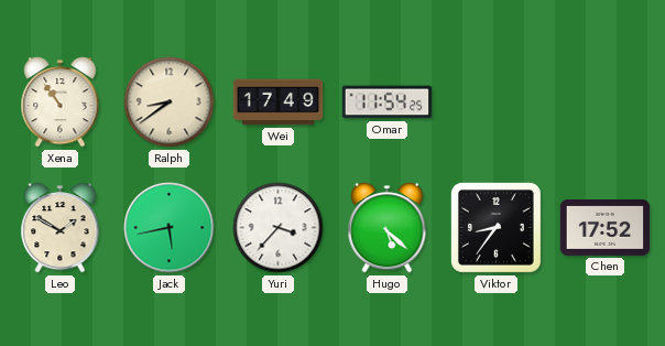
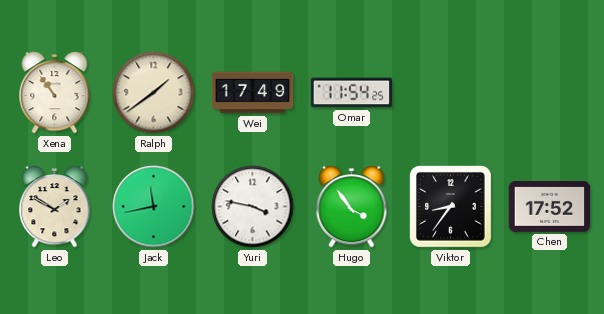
Ralph: 8:39 -> 1:39
Jack: 5:43 -> 11:43
Yuri: 3:37 -> 3:47
Hugo: 5:22 -> 3:54
